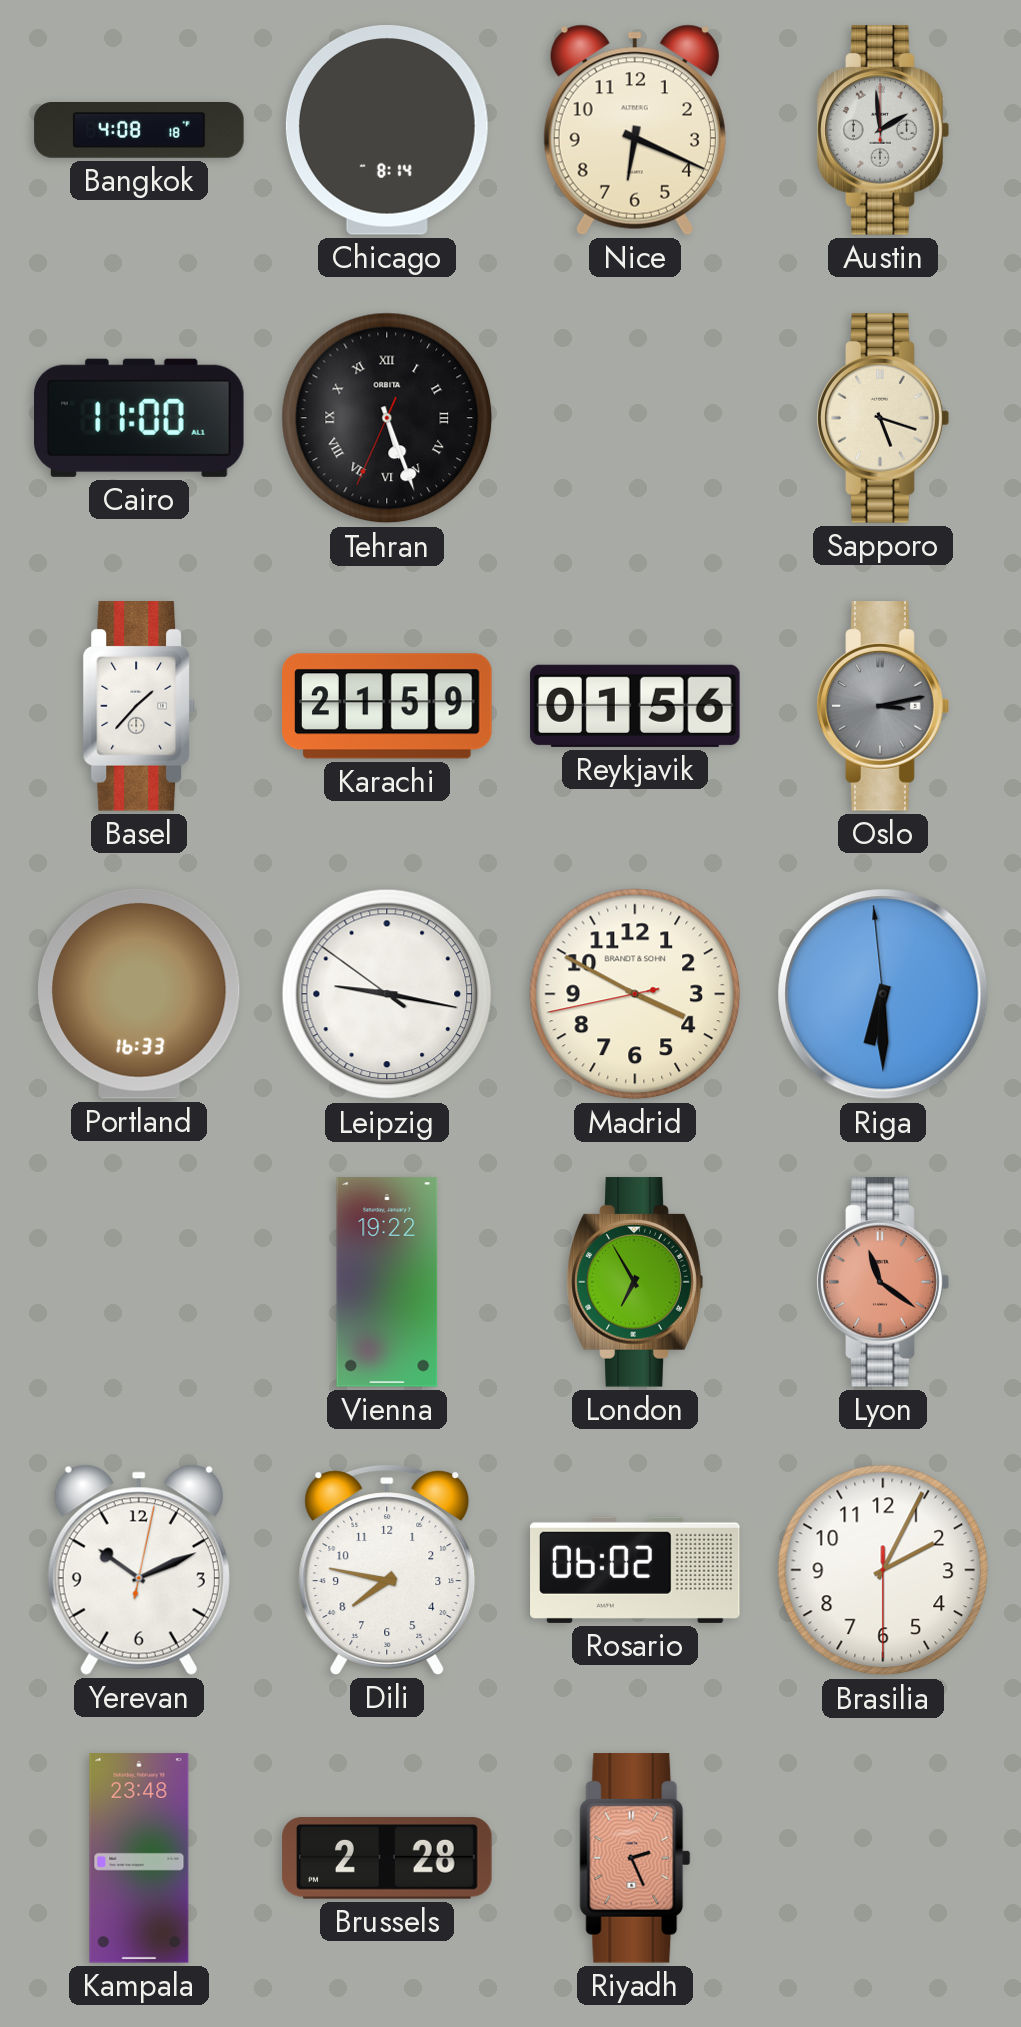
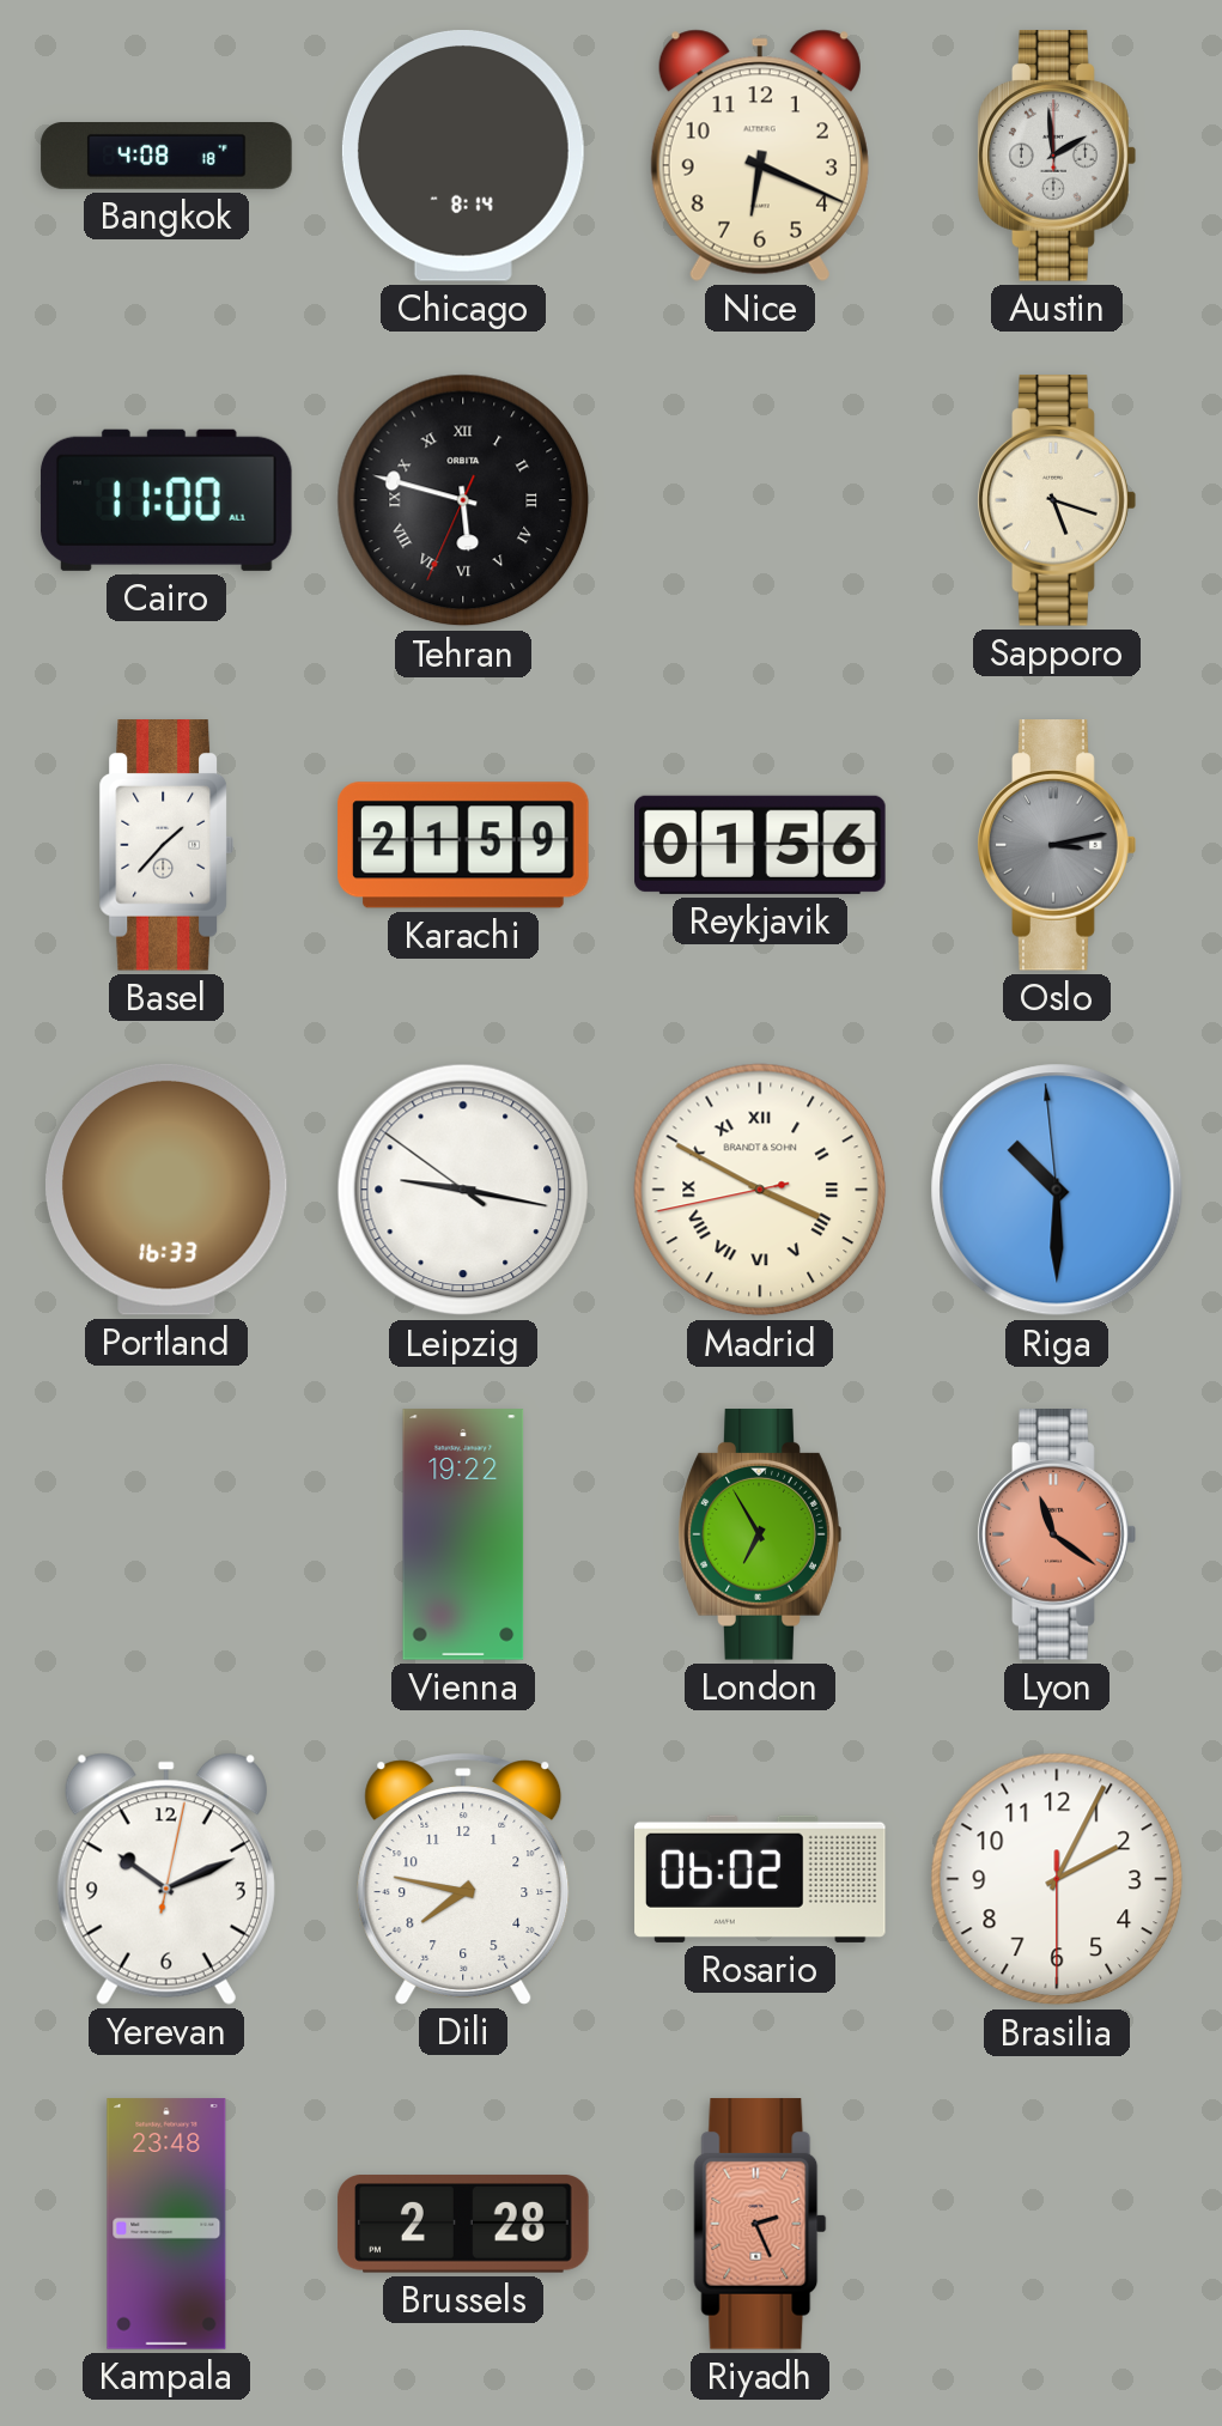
Tehran: 5:26 -> 5:47
Madrid numerals: Arabic -> Roman
Riga: 6:29 -> 10:29
